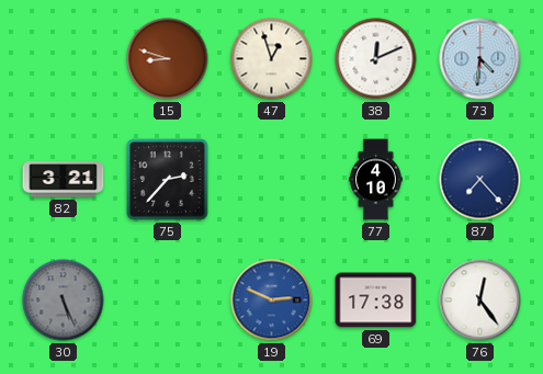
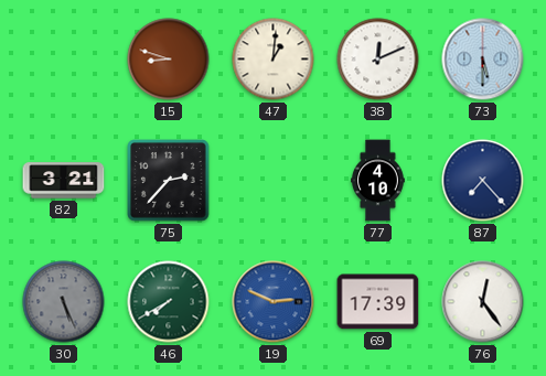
47: 12:57 -> 1:01
73: 4:31 -> 5:30
46: none -> 7:40
69: 17:38 -> 17:39
